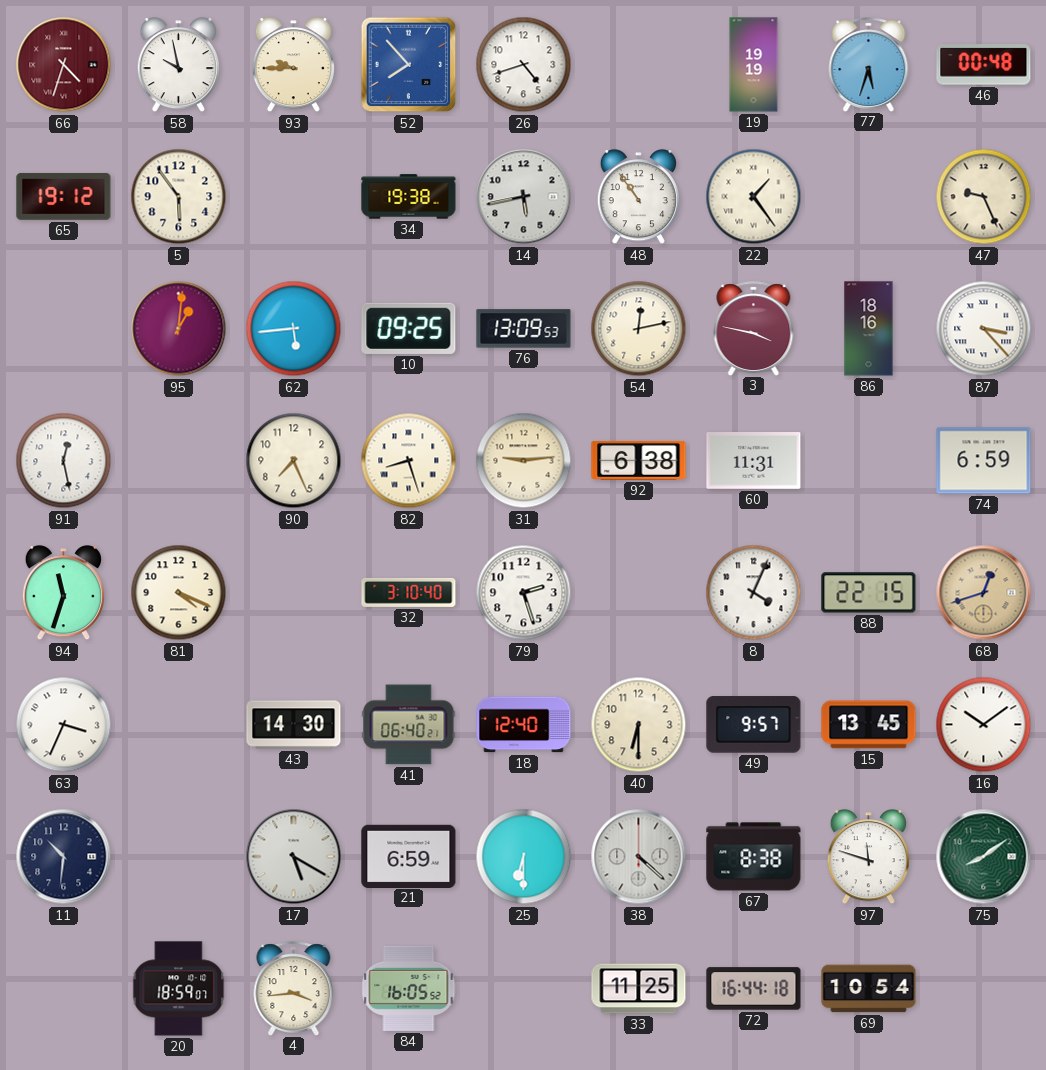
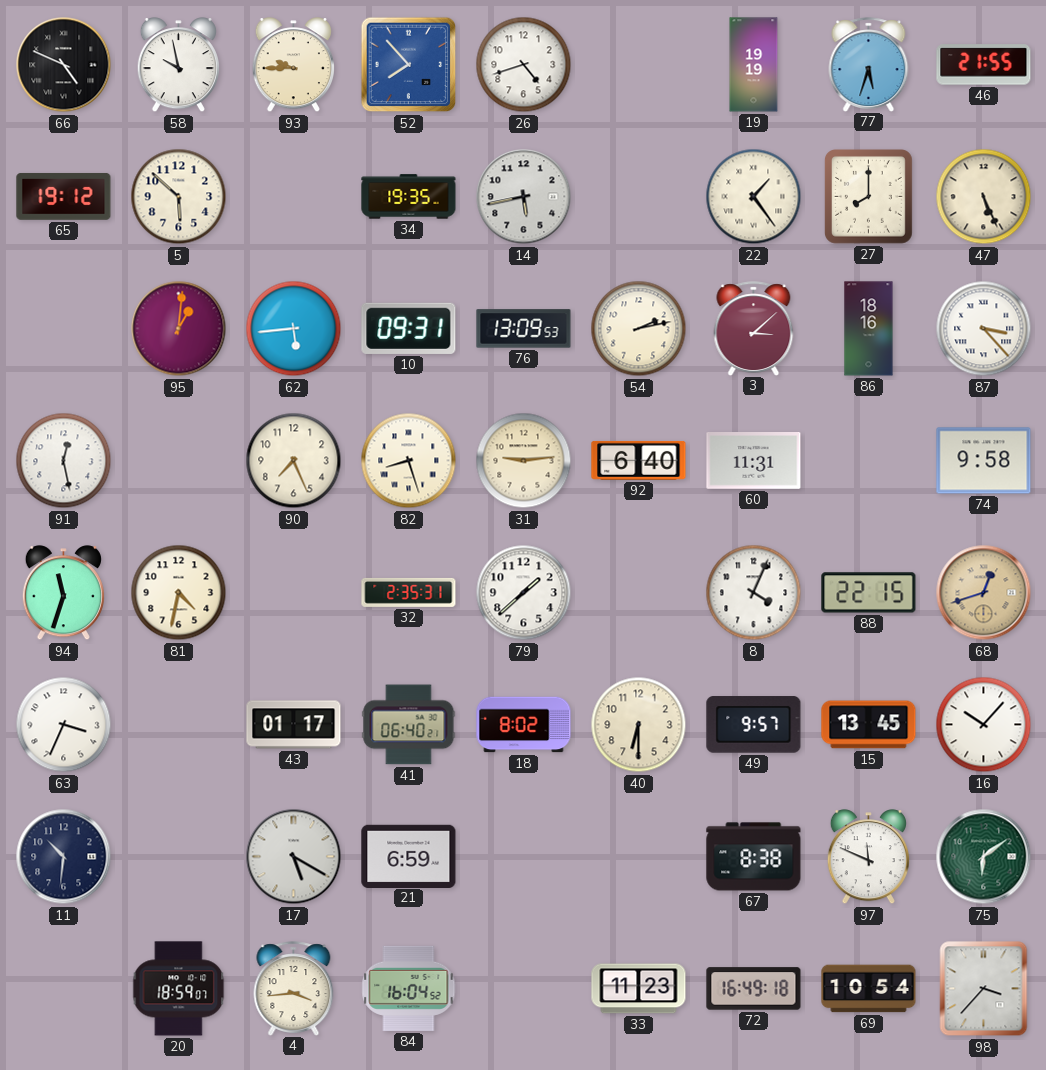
66: 4:33 -> 4:49
66 dial: burgundy -> black
46: 00:48 -> 21:55
5: 5:54 -> 5:52
34: 19:38 -> 19:35
48: 10:54 -> none
27: none -> 8:00
47: 9:26 -> 5:26
10: 09:25 -> 09:31
54: 12:13 -> 2:13
3: 3:47 -> 3:08
92: 6:38 -> 6:40
74: 6:59 -> 9:58
81: 4:19 -> 4:32
32: 3:10 -> 2:35
79: 2:27 -> 1:38
43: 14:30 -> 01:17
18: 12:40 -> 8:02
16: 10:09 -> 10:07
25: 6:30 -> none
38: 4:22 -> none
97: 11:48 -> 11:49
75: 8:09 -> 6:09
84: 16:05 -> 16:04
33: 11:25 -> 11:23
72: 16:44 -> 16:49
98: none -> 3:37
